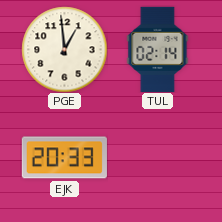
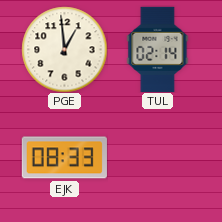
EJK: 20:33 -> 08:33
